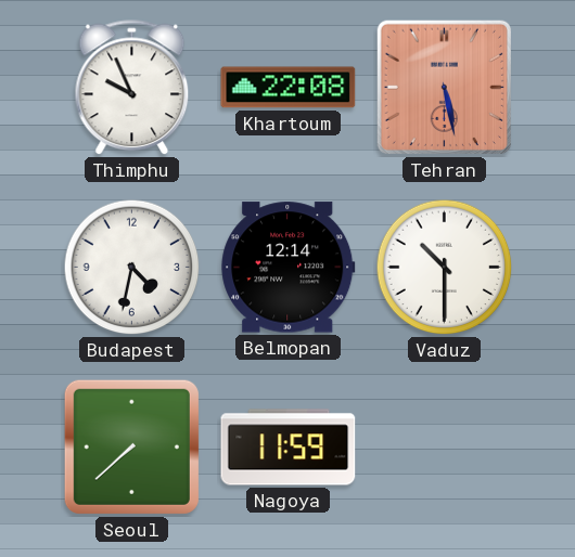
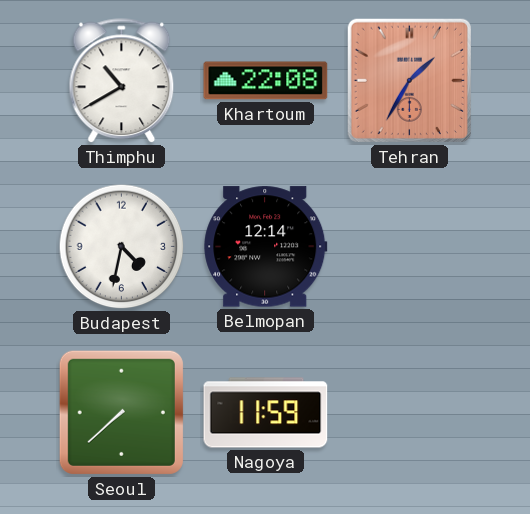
Thimphu: 9:56 -> 10:40
Tehran: 5:28 -> 1:35
Vaduz: 10:30 -> none
